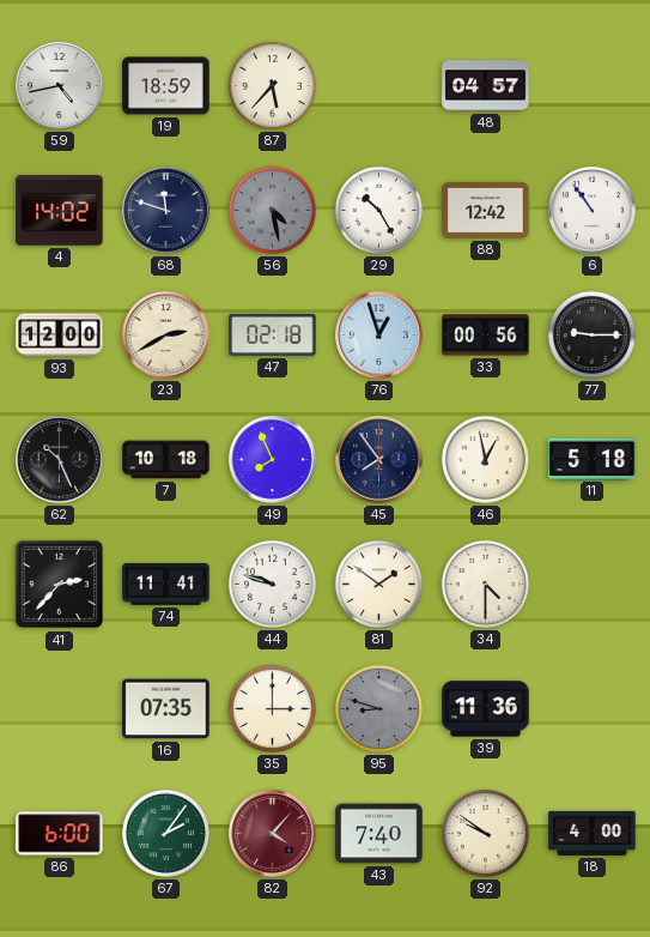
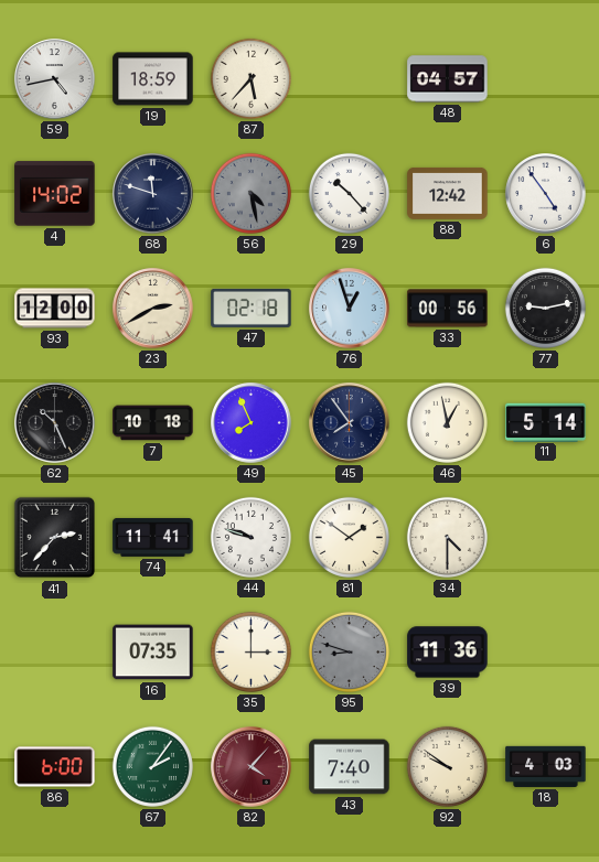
29: 10:25 -> 10:23
6: 10:54 -> 4:54
77: 9:15 -> 9:13
11: 5:18 -> 5:14
18: 4:00 -> 4:03
